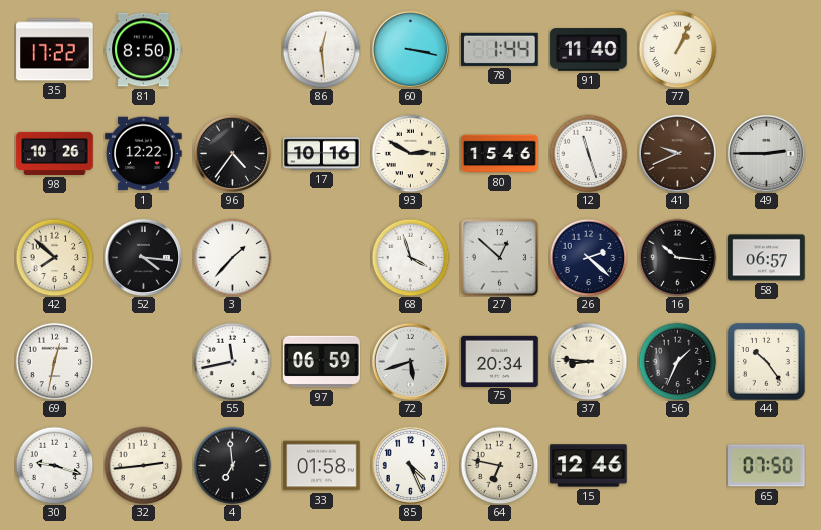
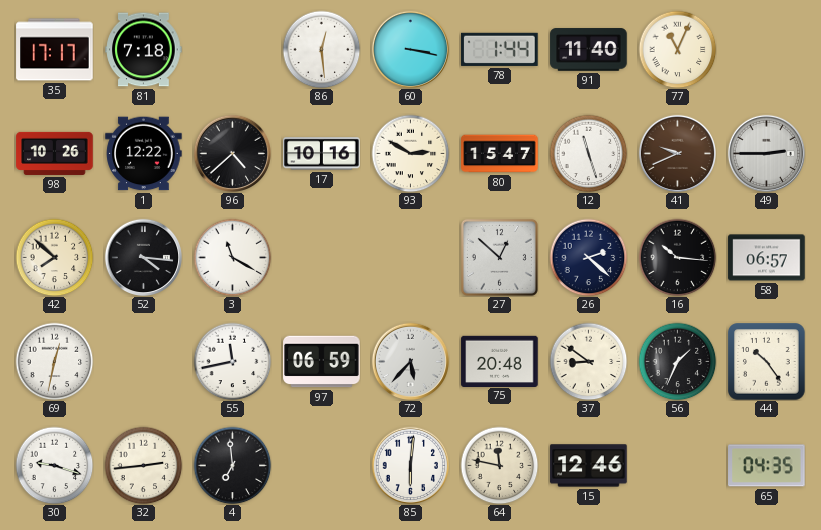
35: 17:22 -> 17:17
81: 8:50 -> 7:18
77: 1:04 -> 11:04
96: 4:36 -> 4:38
80: 15:46 -> 15:47
3: 1:37 -> 11:20
68: 3:57 -> none
72: 5:42 -> 5:37
75: 20:34 -> 20:48
37: 8:46 -> 8:51
33: 01:58 -> none
85: 4:26 -> 6:01
64: 6:47 -> 11:47
65: 07:50 -> 04:35
